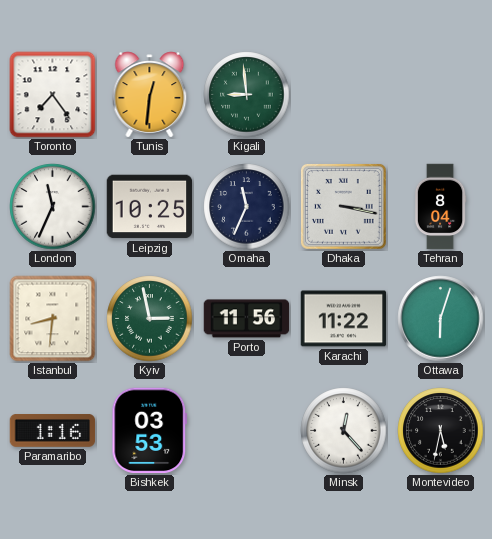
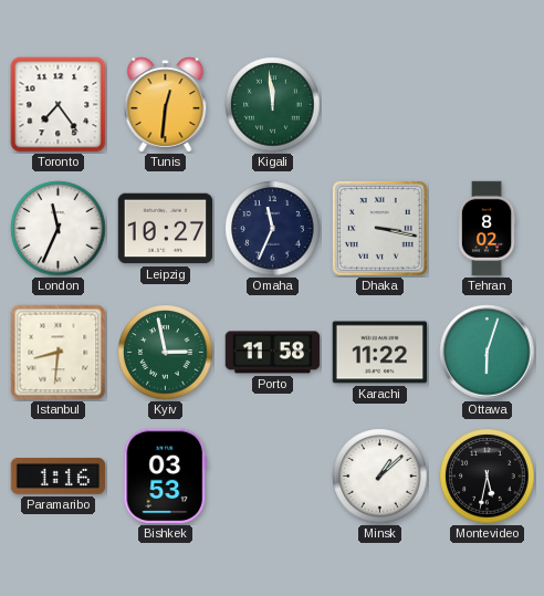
Kigali: 8:59 -> 11:59
Leipzig: 10:25 -> 10:27
Tehran: 8:04 -> 8:02
Porto: 11:56 -> 11:58
Minsk: 12:23 -> 1:08
